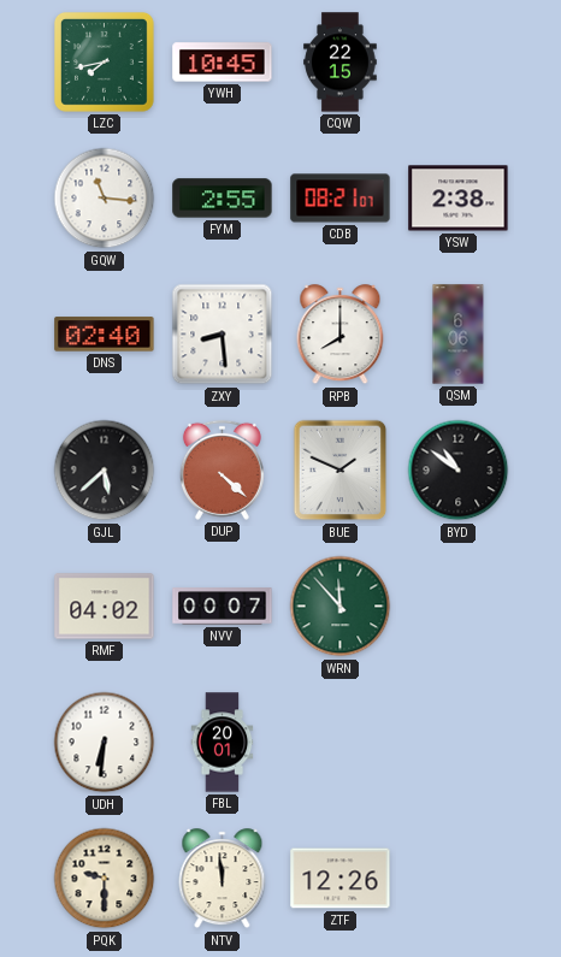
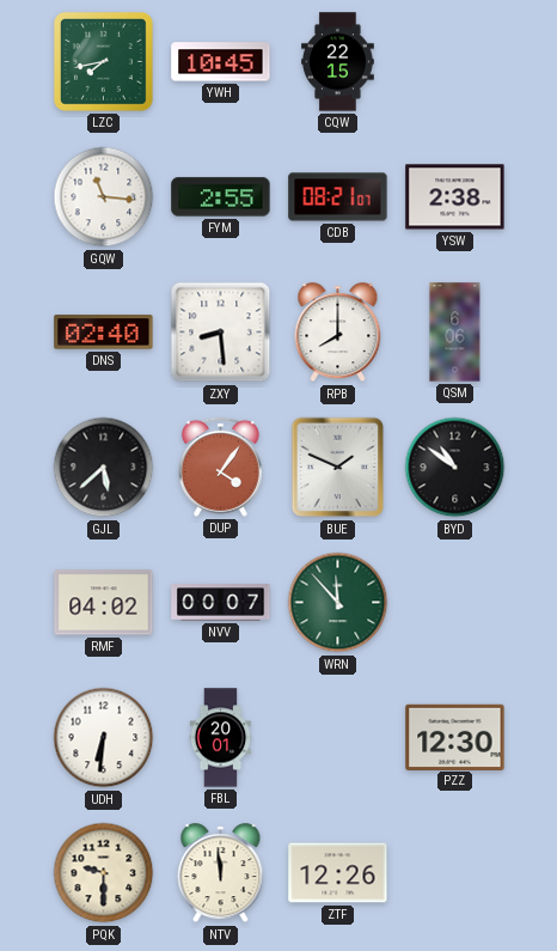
DUP: 4:22 -> 4:06
PZZ: none -> 12:30
